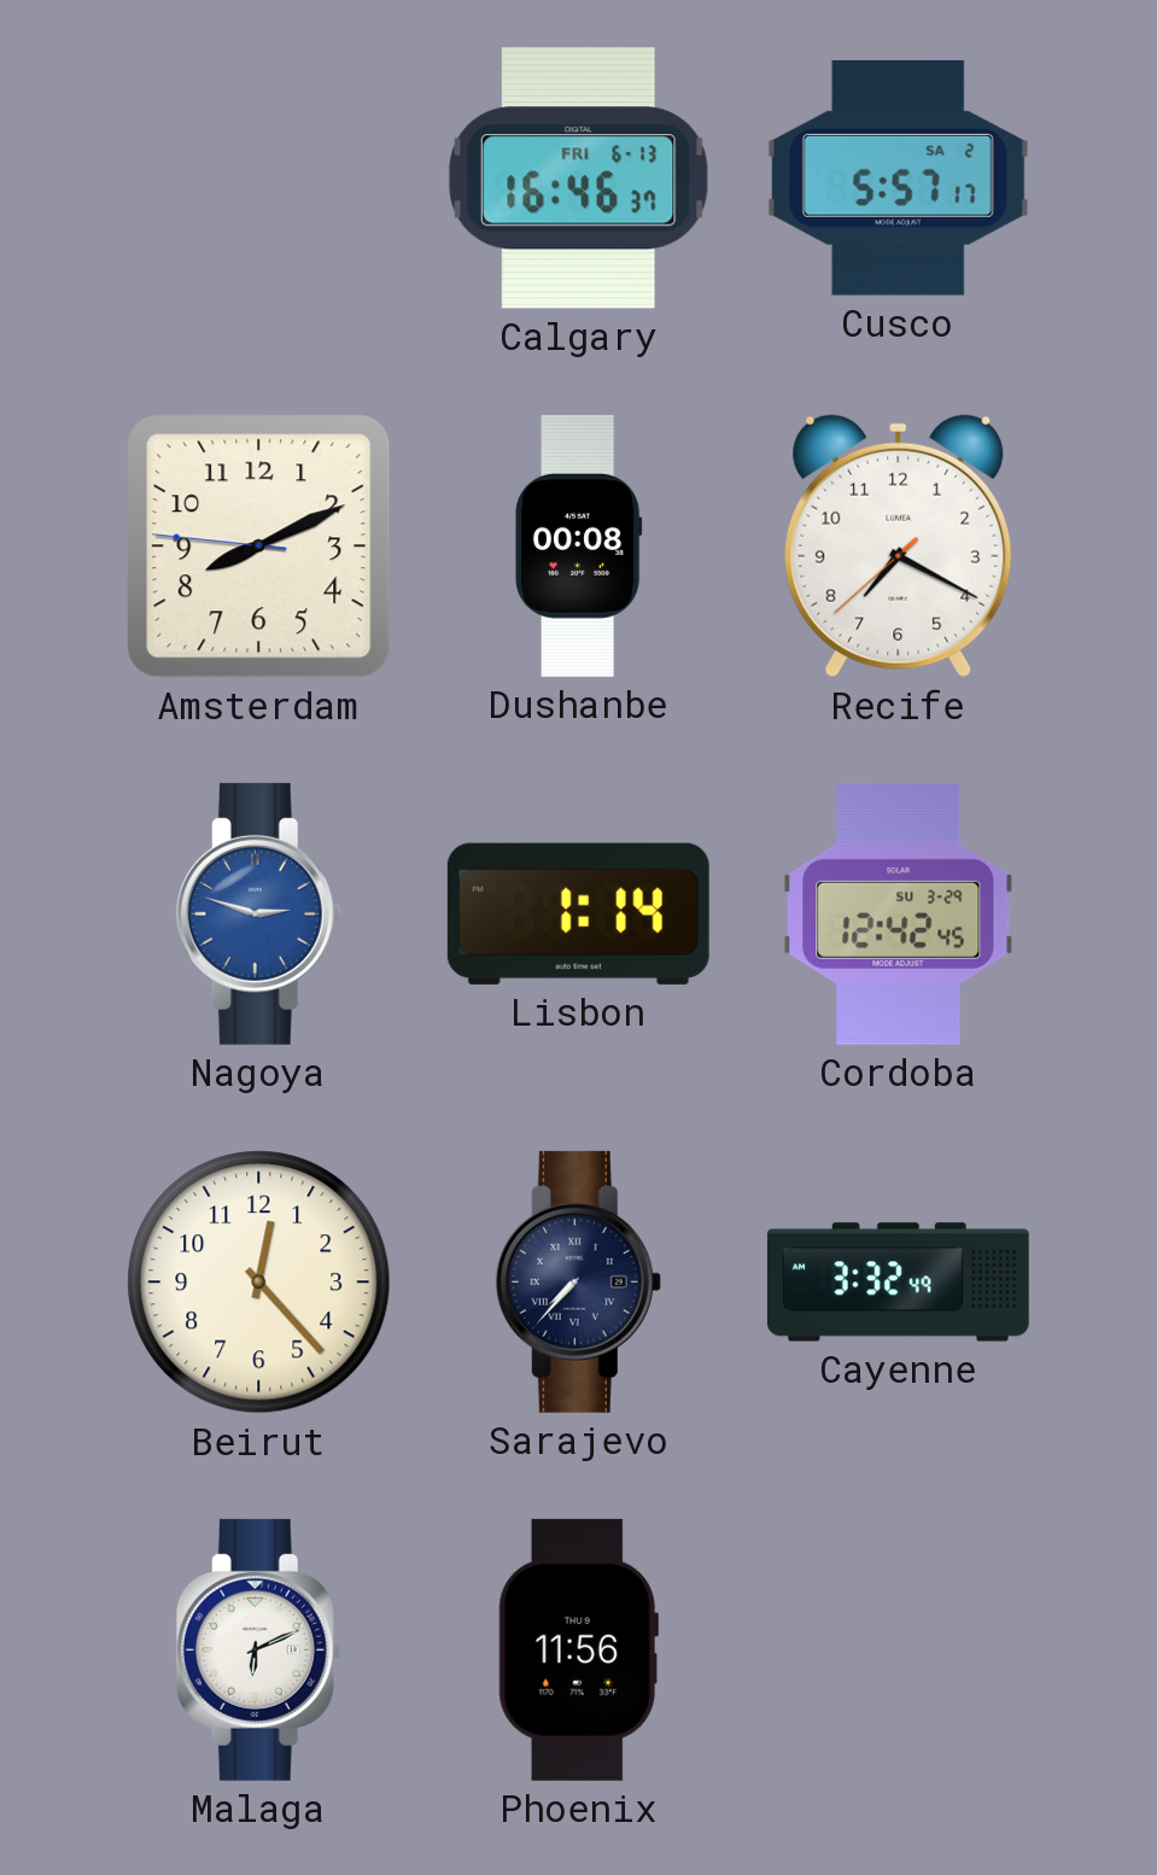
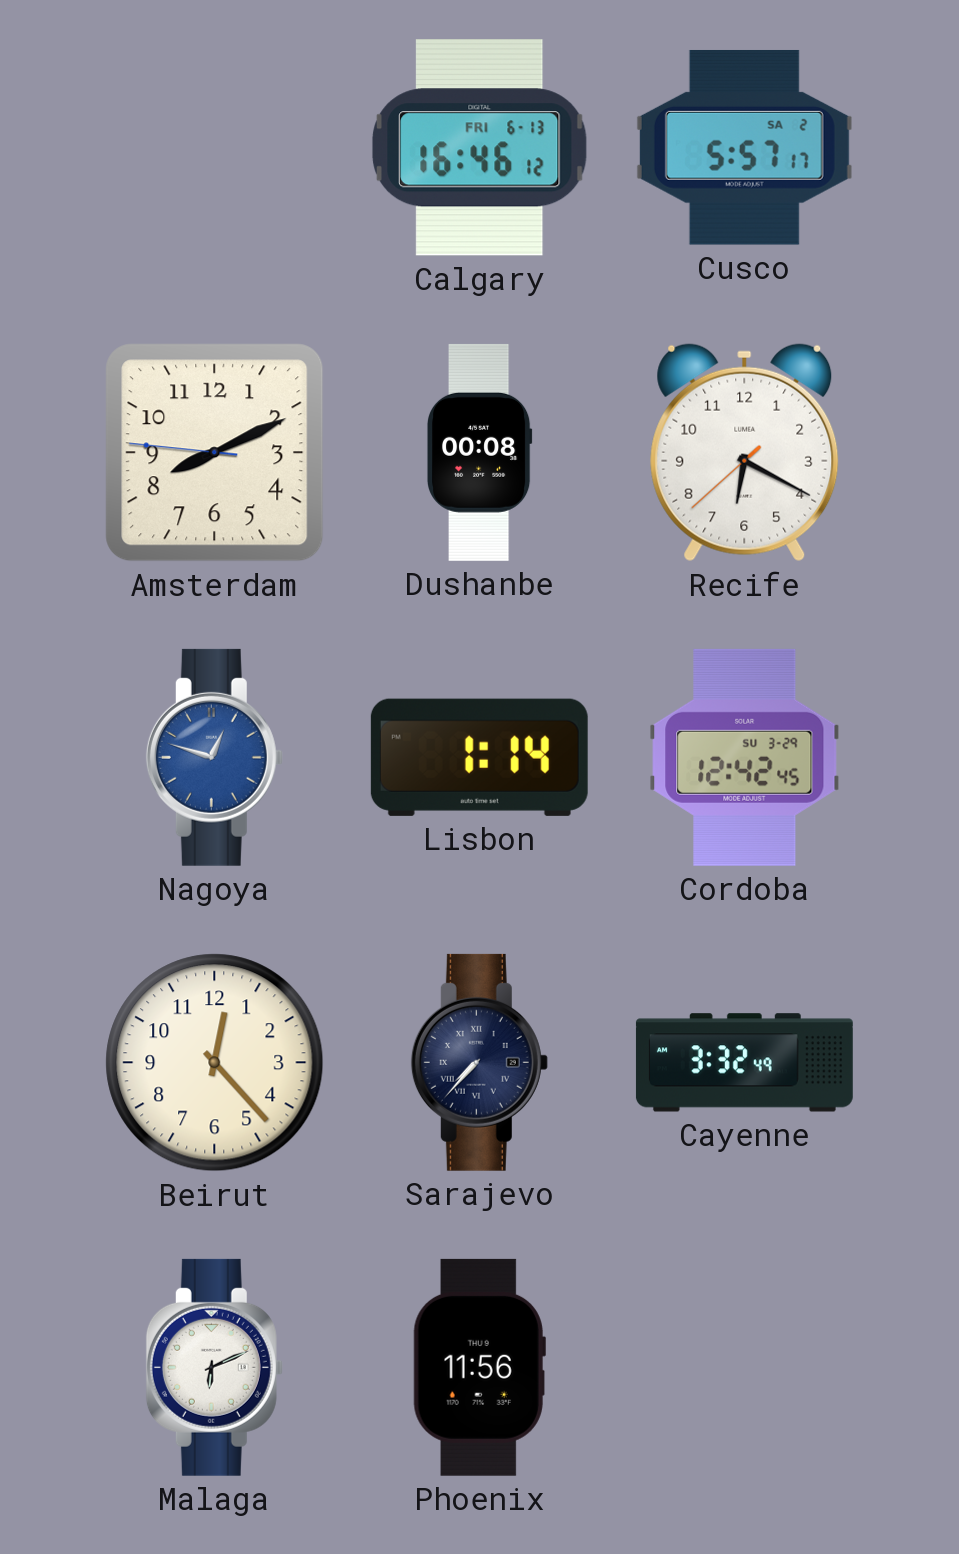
Calgary: 16:46:37 -> 16:46:12
Recife: 7:19 -> 6:19
Nagoya: 2:48 -> 12:48
